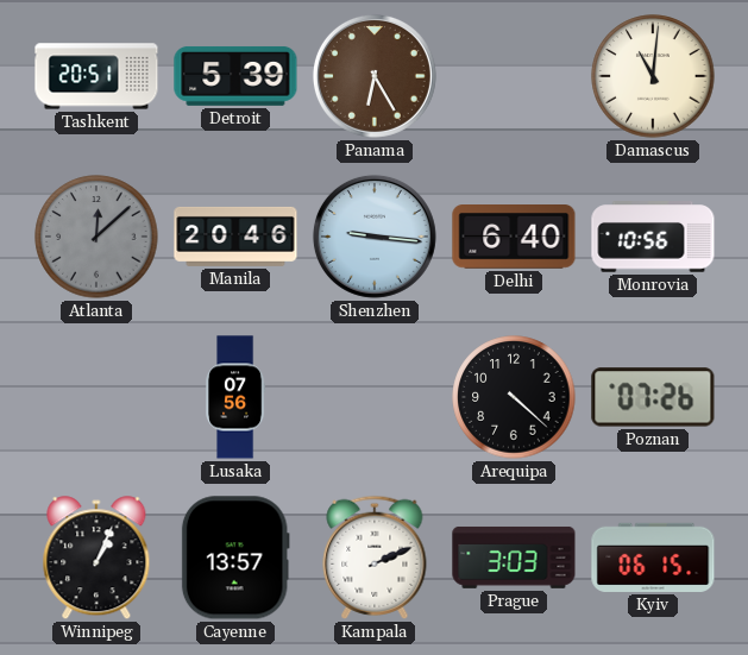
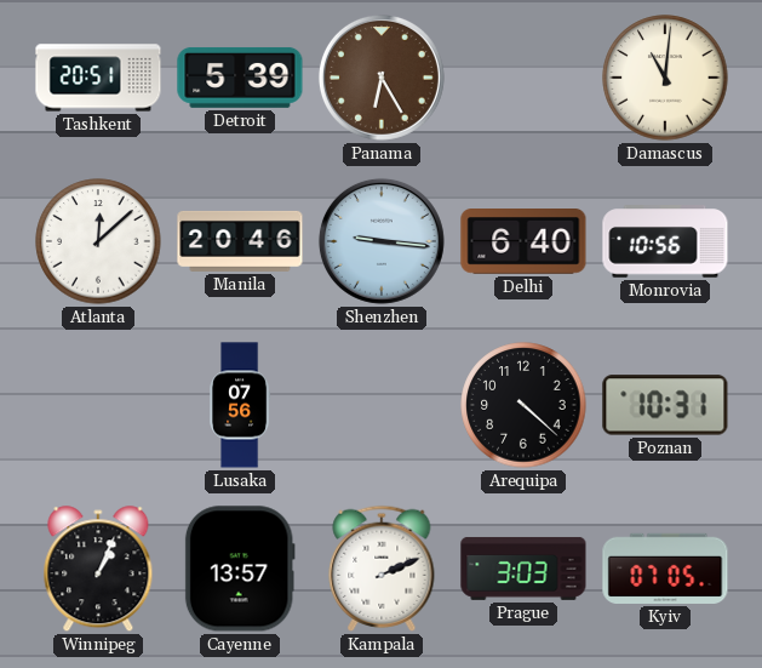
Atlanta dial: grey -> white
Poznan: 07:26 -> 10:31
Kyiv: 06:15 -> 07:05
